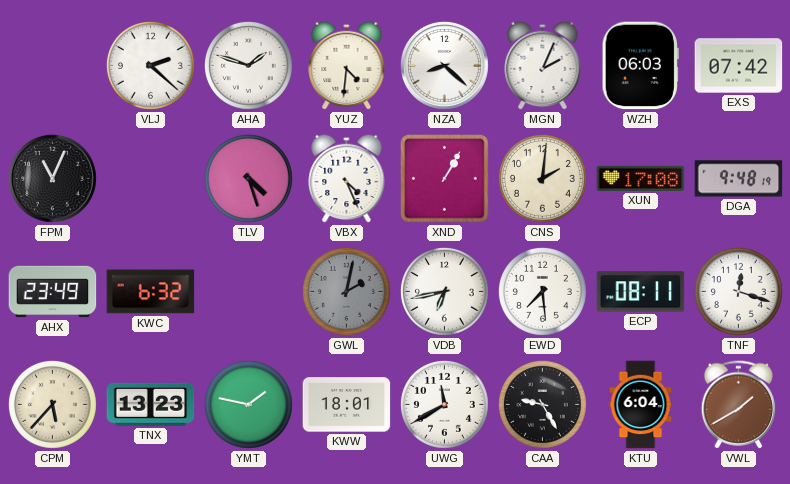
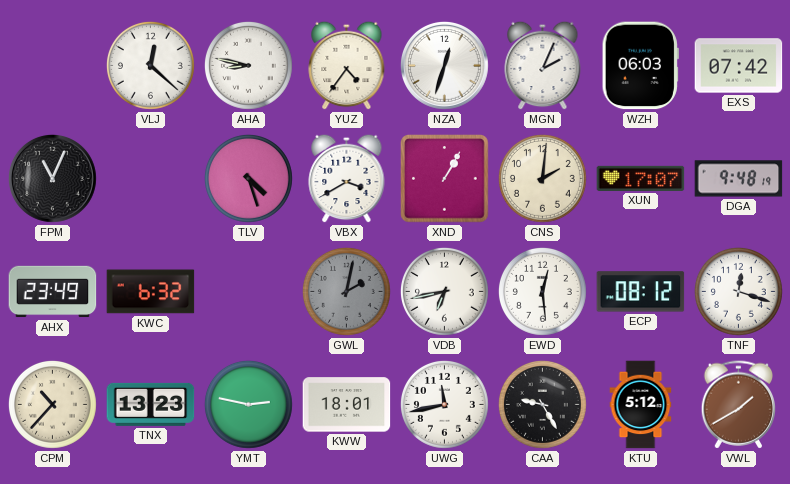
VLJ: 2:22 -> 12:22
AHA: 1:48 -> 8:47
YUZ: 4:31 -> 4:36
NZA: 8:22 -> 12:33
VBX: 4:26 -> 3:40
XUN: 17:08 -> 17:07
EWD: 7:29 -> 12:29
ECP: 08:11 -> 08:12
CPM: 5:37 -> 10:37
YMT: 1:47 -> 2:47
UWG: 11:40 -> 11:43
KTU: 6:04 -> 5:12
